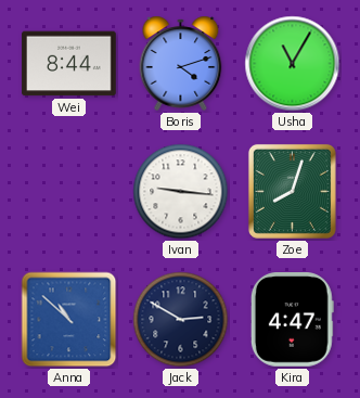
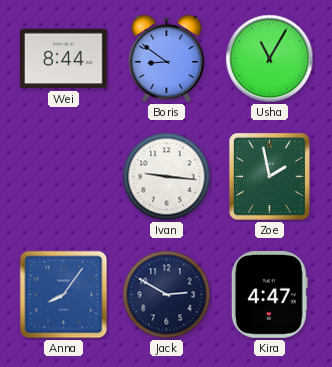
Boris: 4:12 -> 8:51
Zoe: 8:03 -> 1:58
Anna: 10:52 -> 8:06
